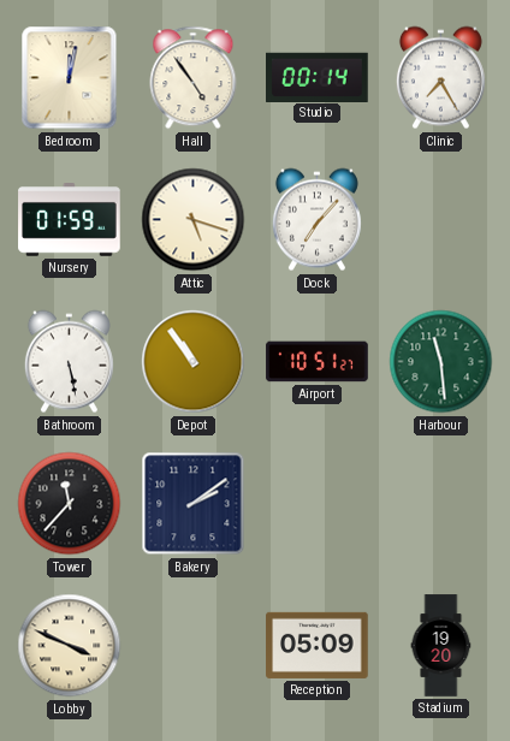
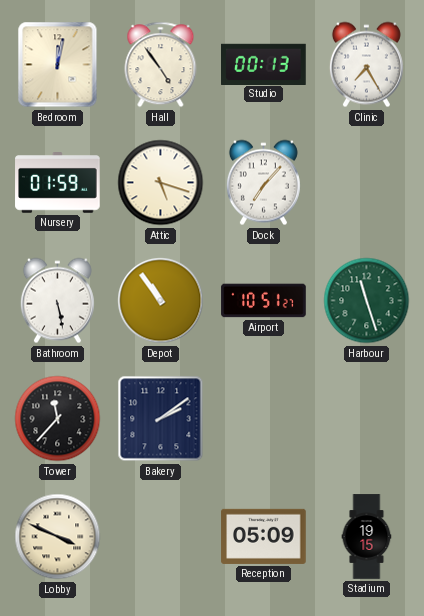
Studio: 00:14 -> 00:13
Harbour: 11:29 -> 11:27
Stadium: 19:20 -> 19:15
